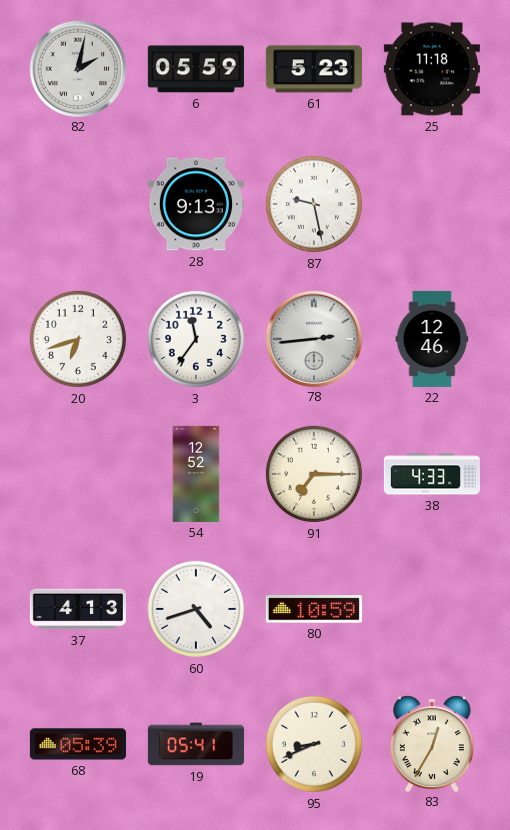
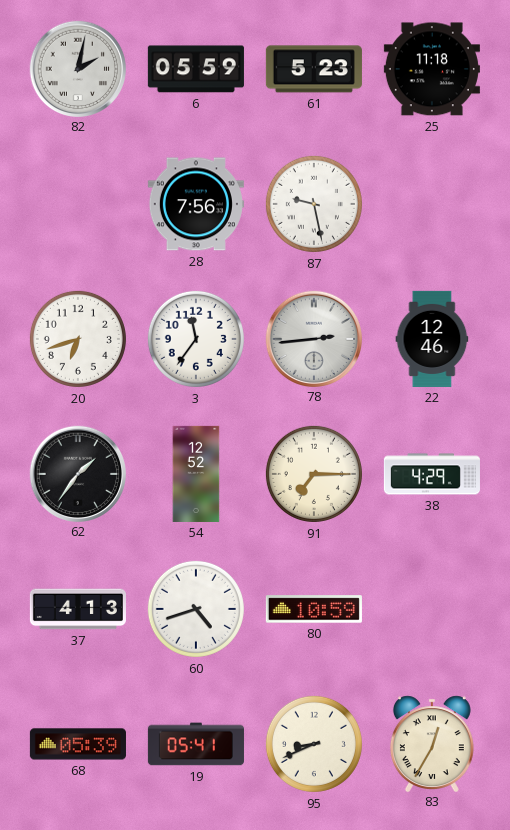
28: 9:13 -> 7:56
62: none -> 1:36
38: 4:33 -> 4:29
